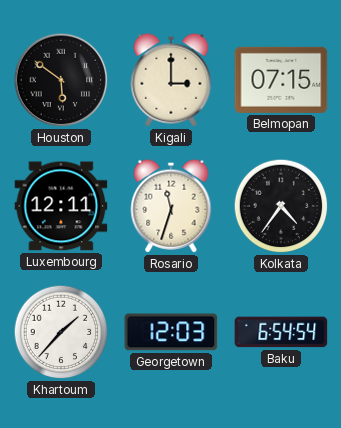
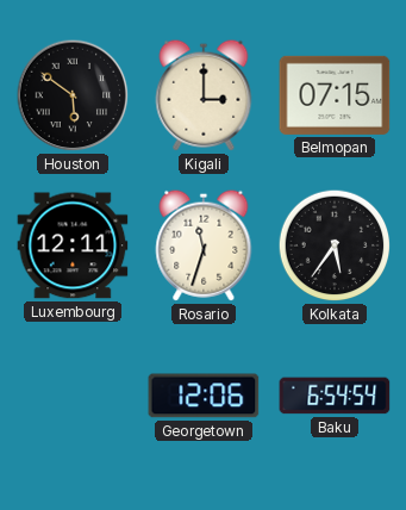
Kolkata: 4:36 -> 5:36
Khartoum: 1:37 -> none
Georgetown: 12:03 -> 12:06
